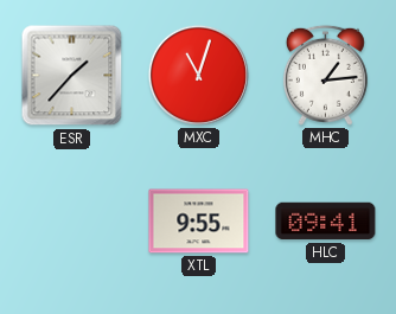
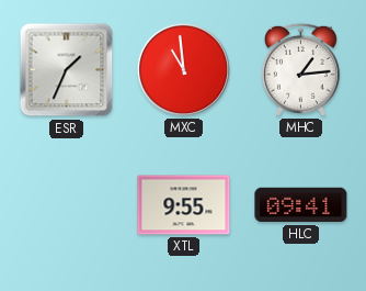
ESR: 1:37 -> 1:34
MXC: 11:03 -> 10:59
